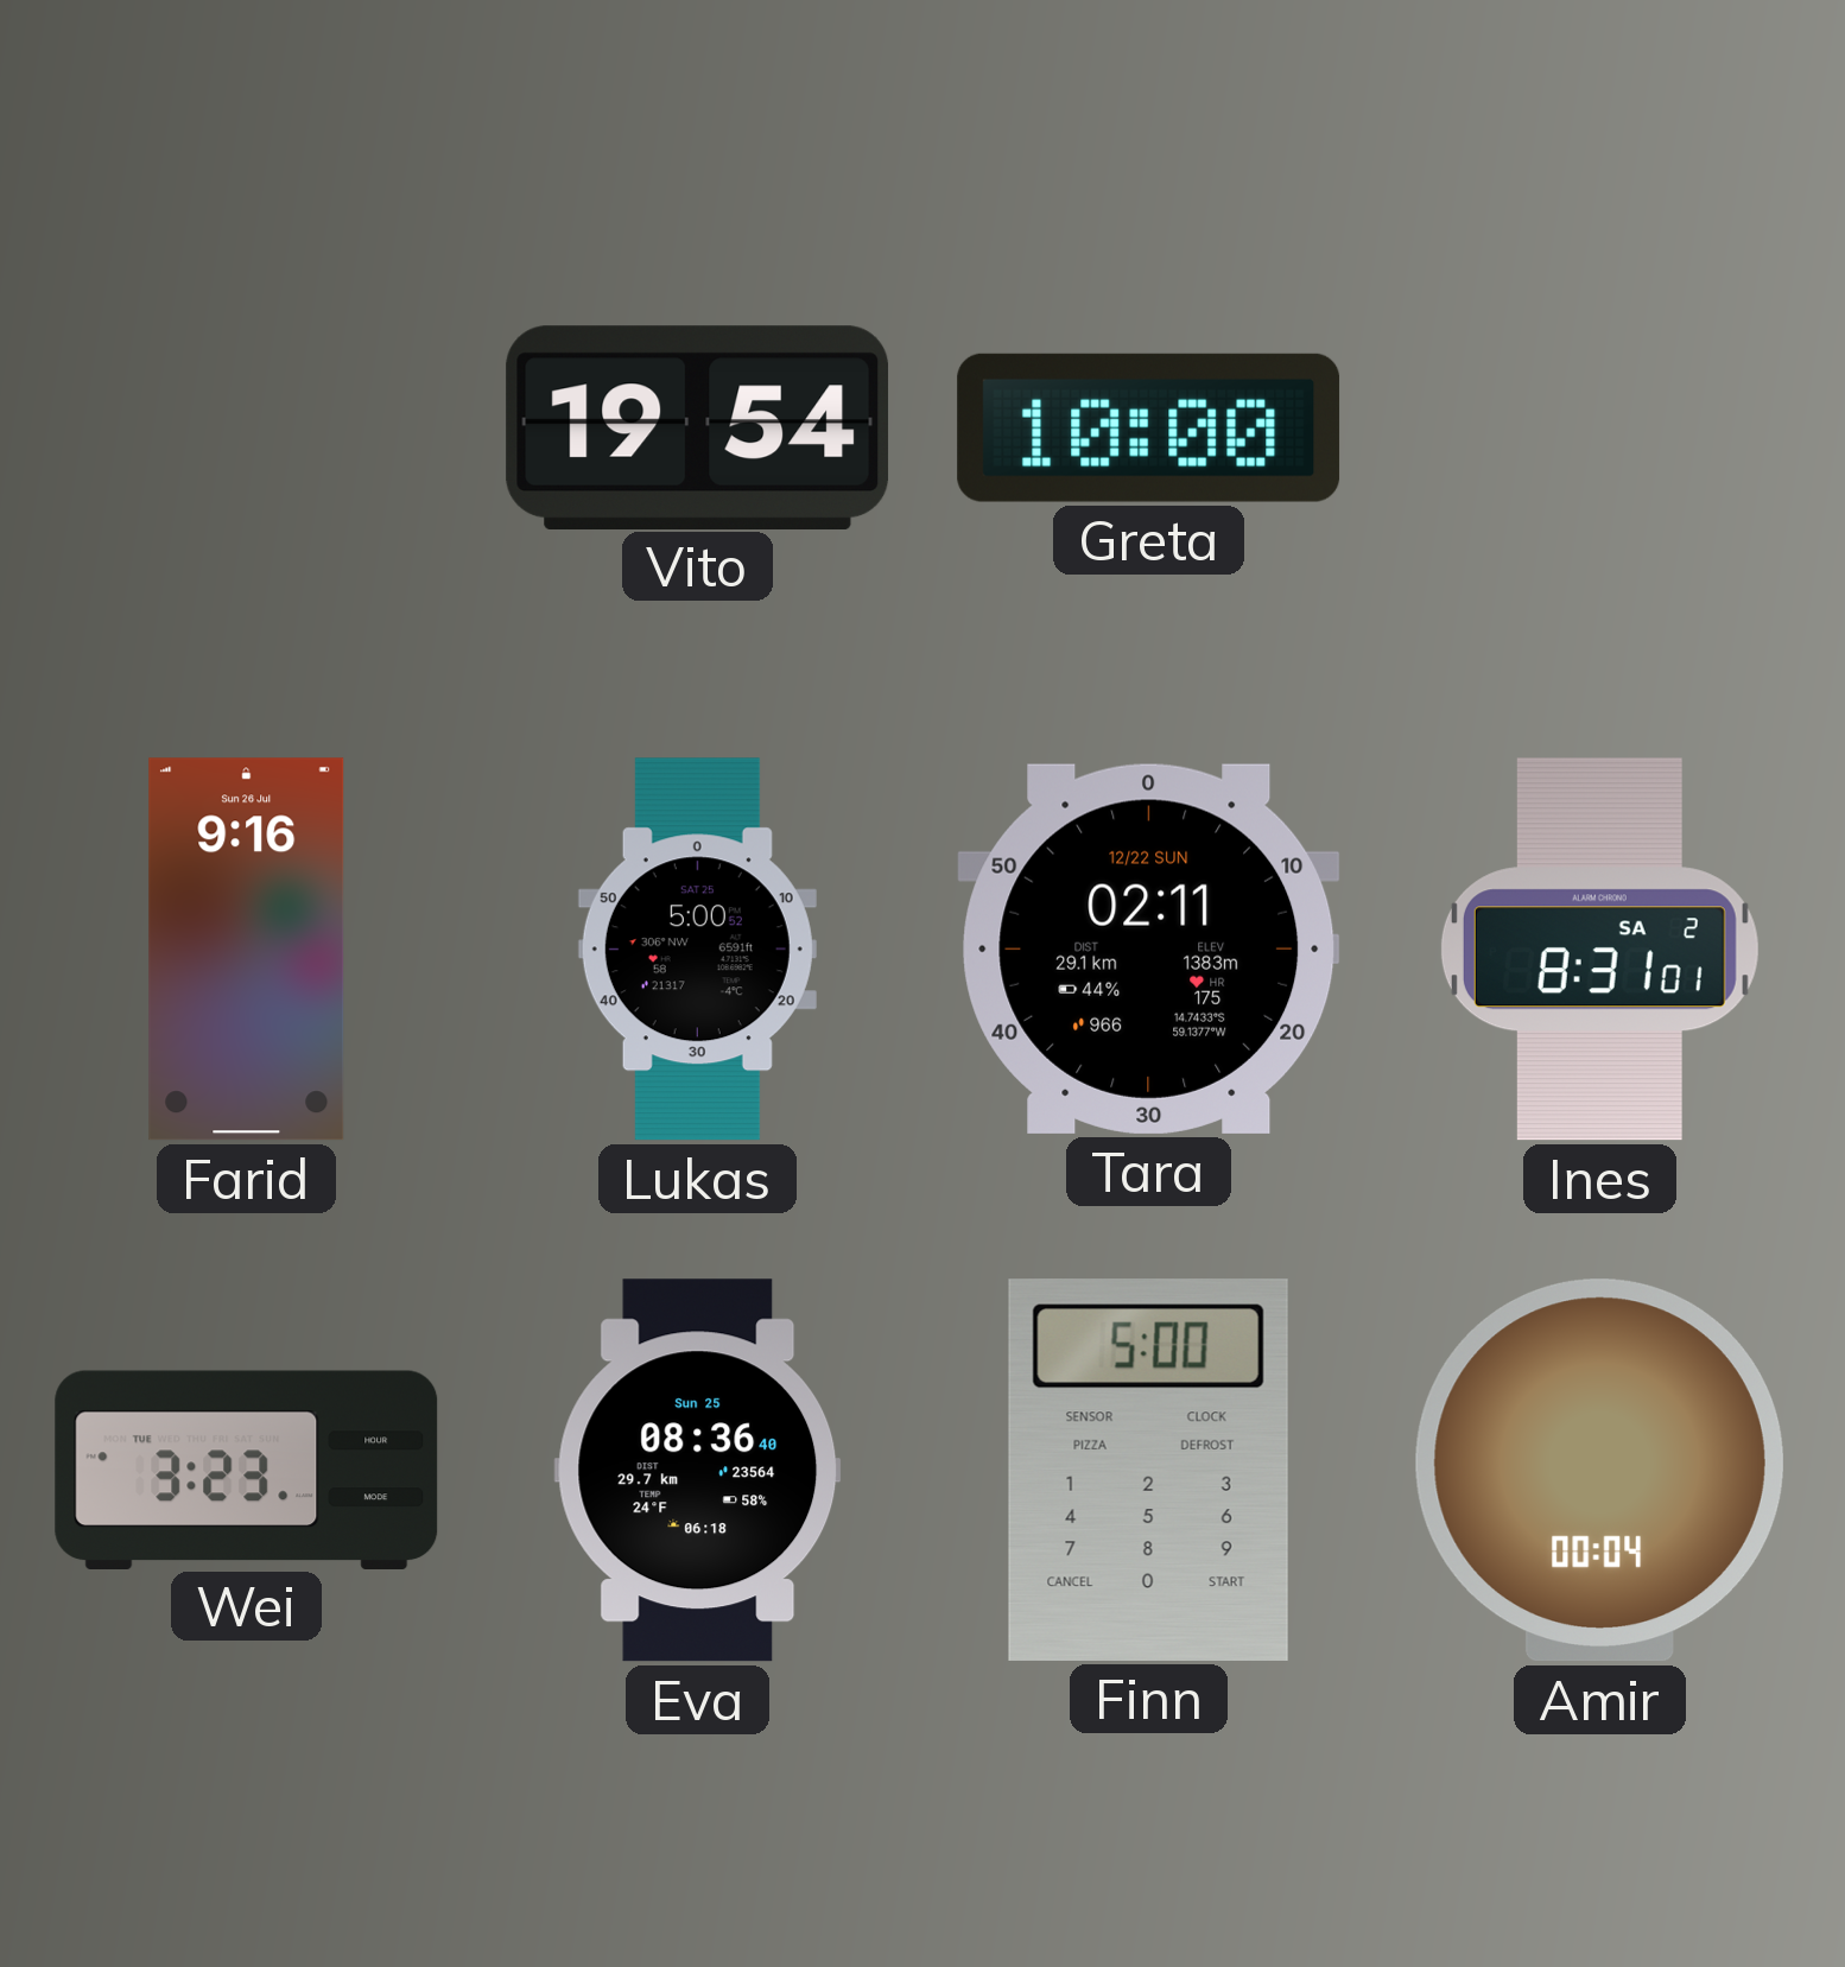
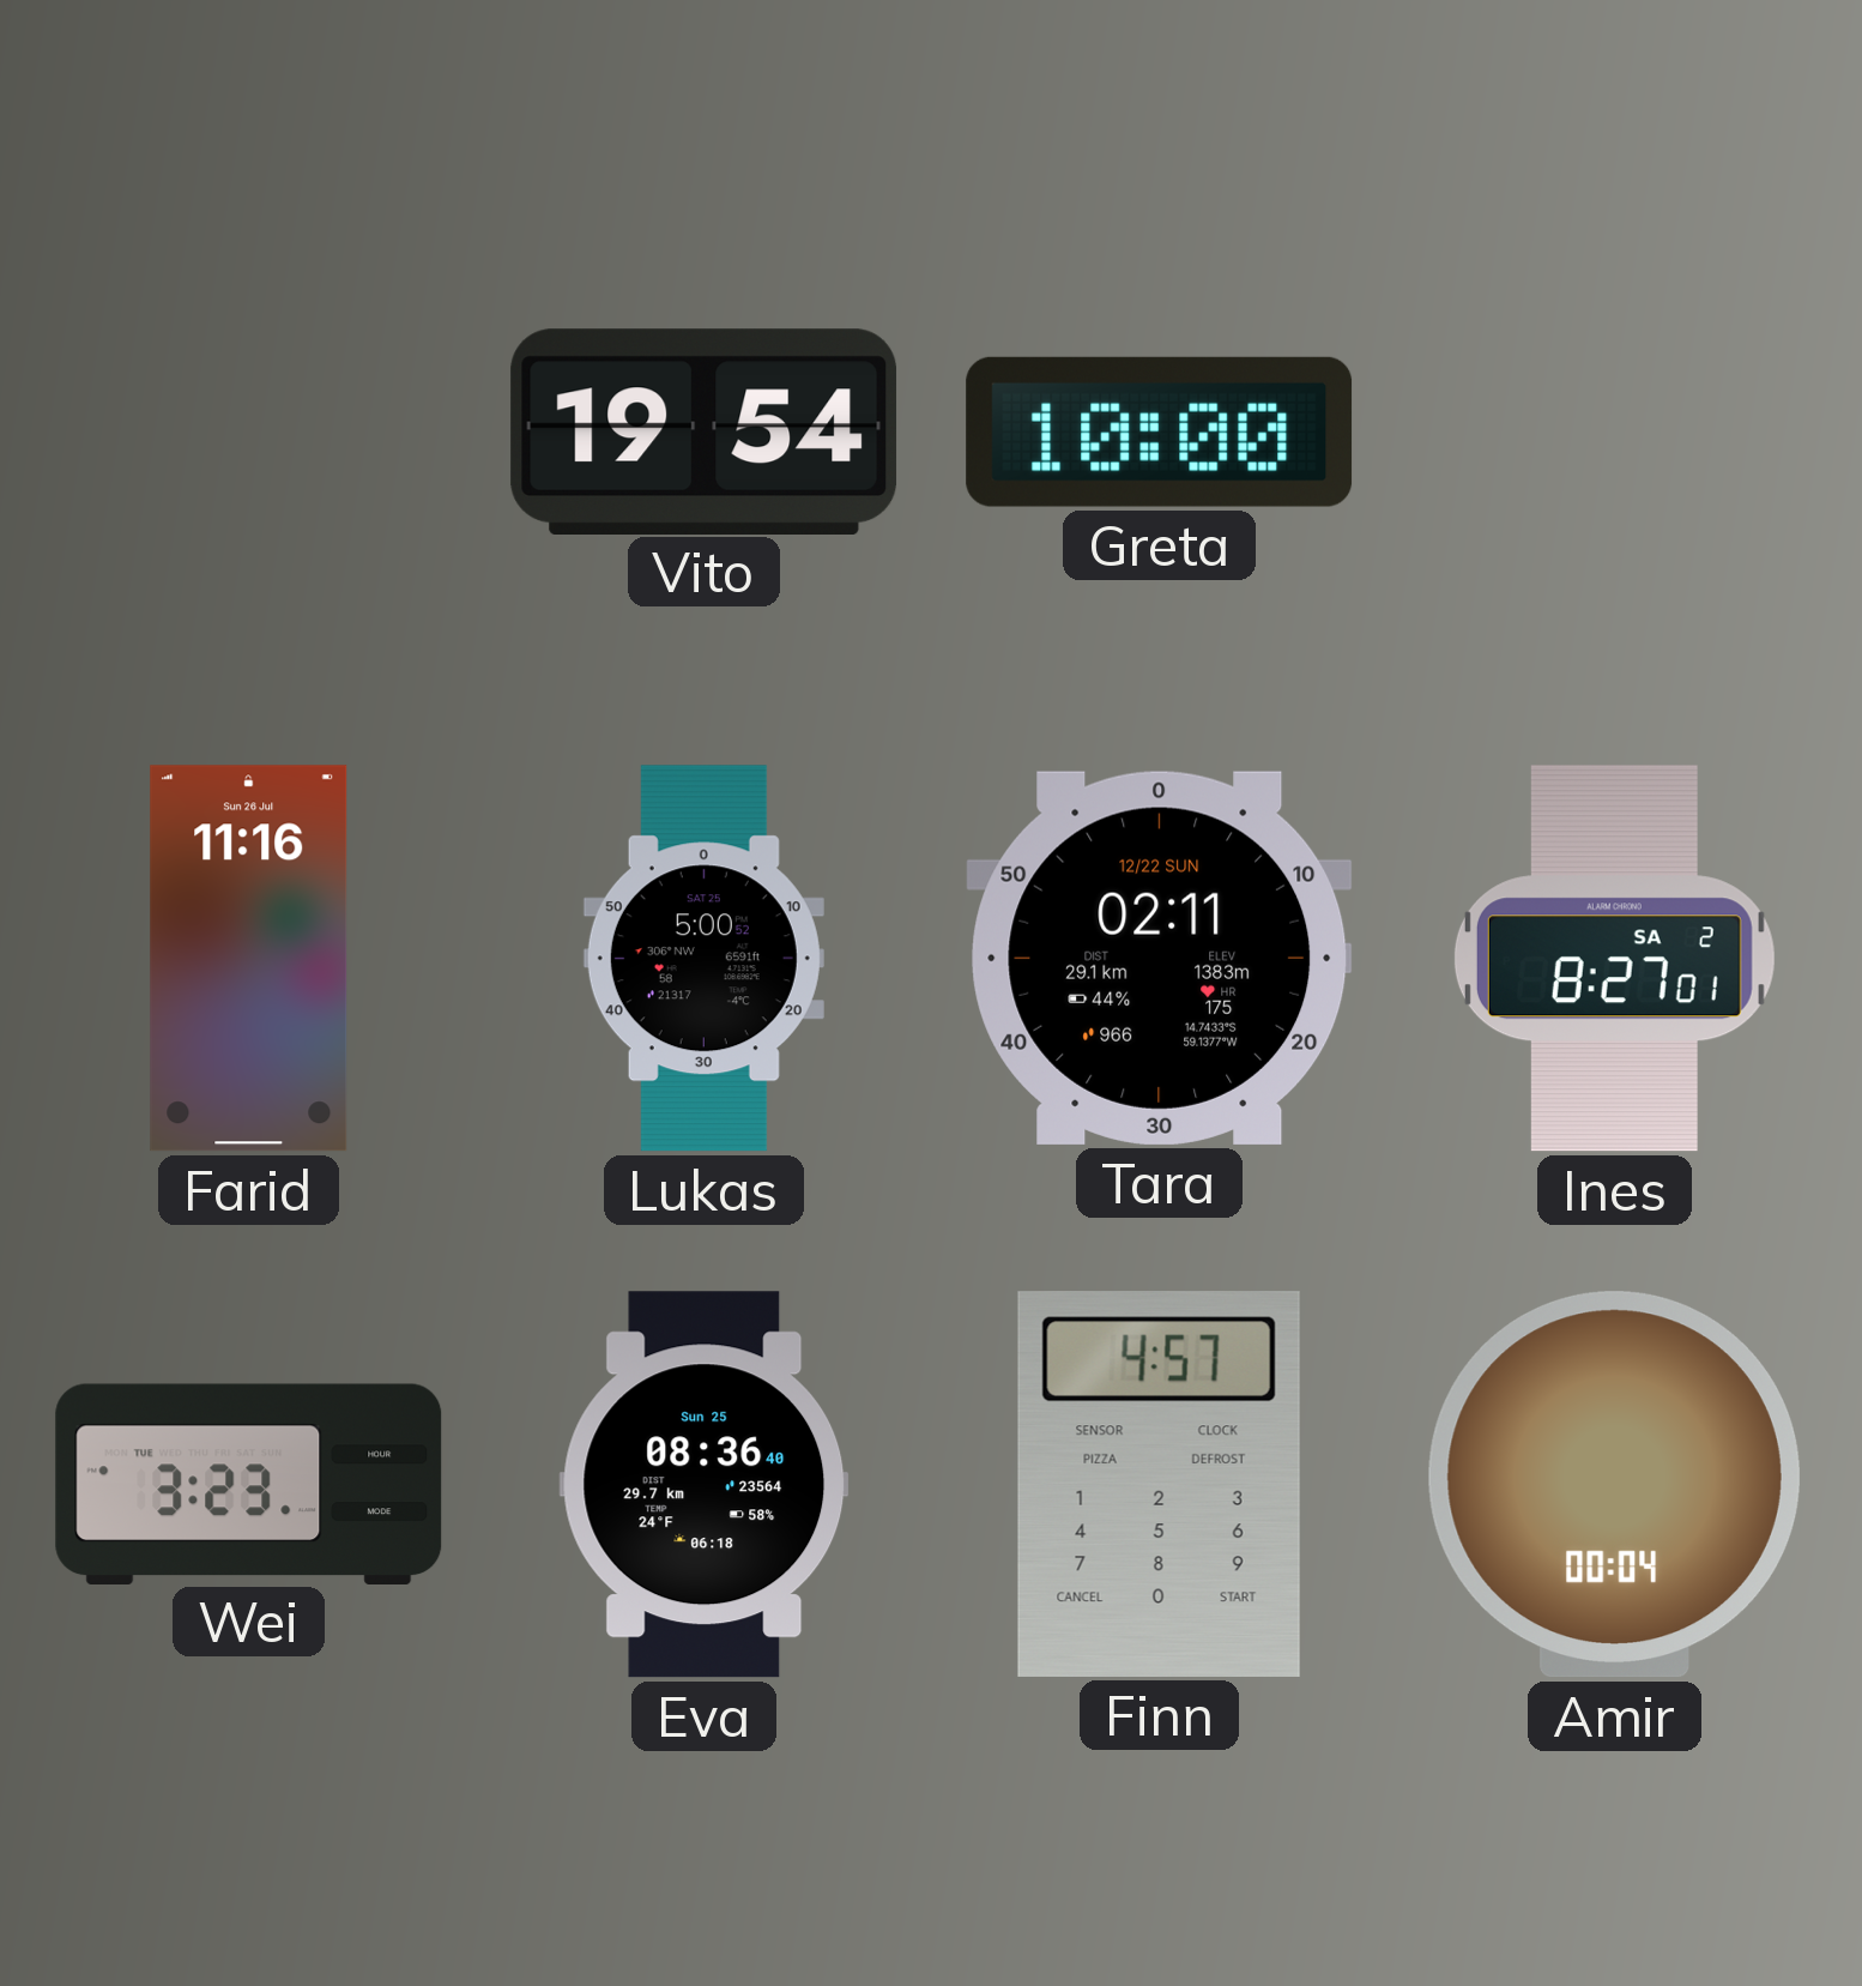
Farid: 9:16 -> 11:16
Ines: 8:31 -> 8:27
Finn: 5:00 -> 4:57
